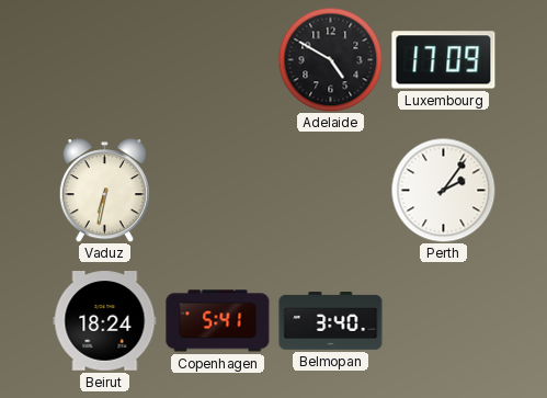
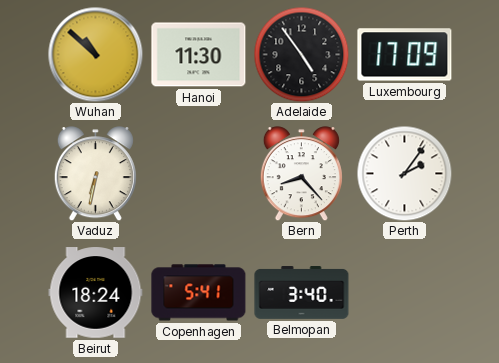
Wuhan: none -> 10:52
Hanoi: none -> 11:30
Adelaide: 4:50 -> 4:54
Bern: none -> 8:23
